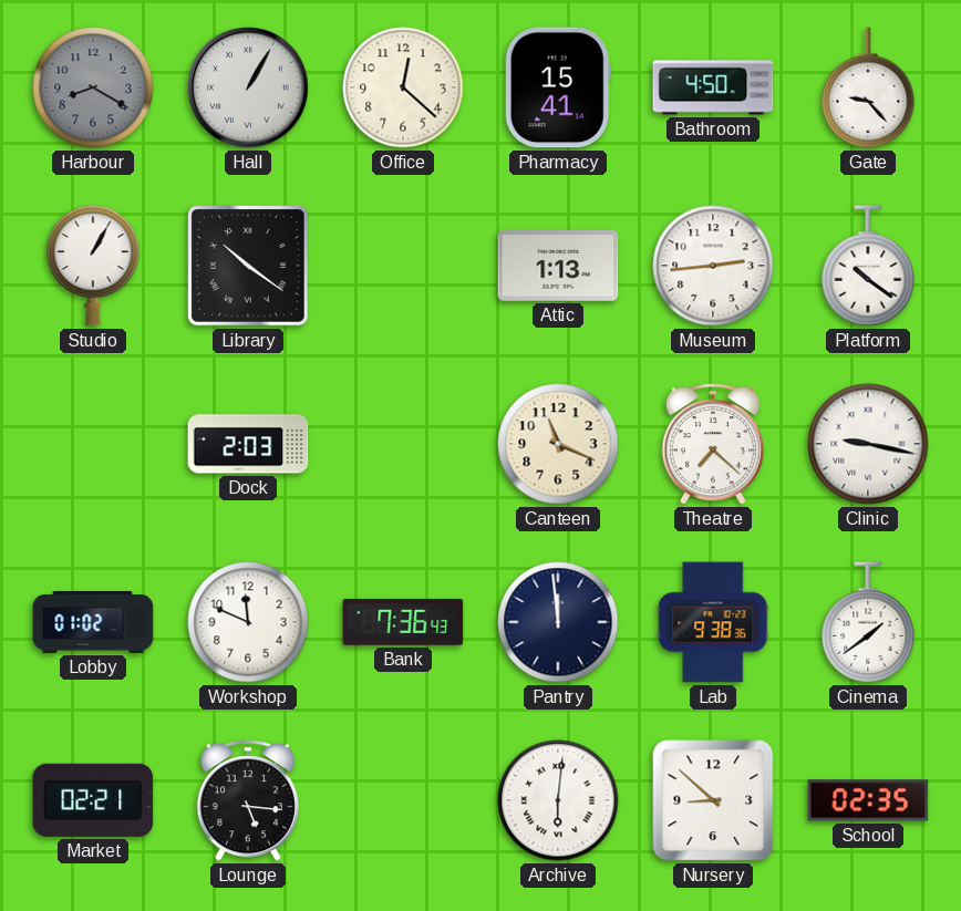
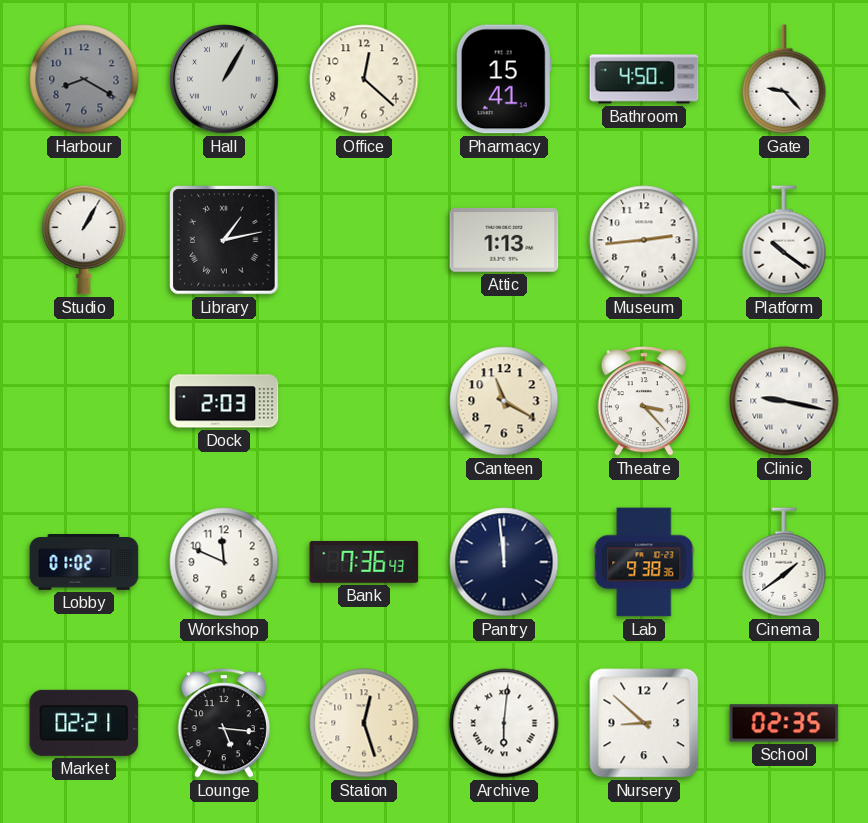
Library: 10:21 -> 1:13
Canteen: 11:19 -> 11:20
Theatre: 7:22 -> 3:23
Station: none -> 12:27
